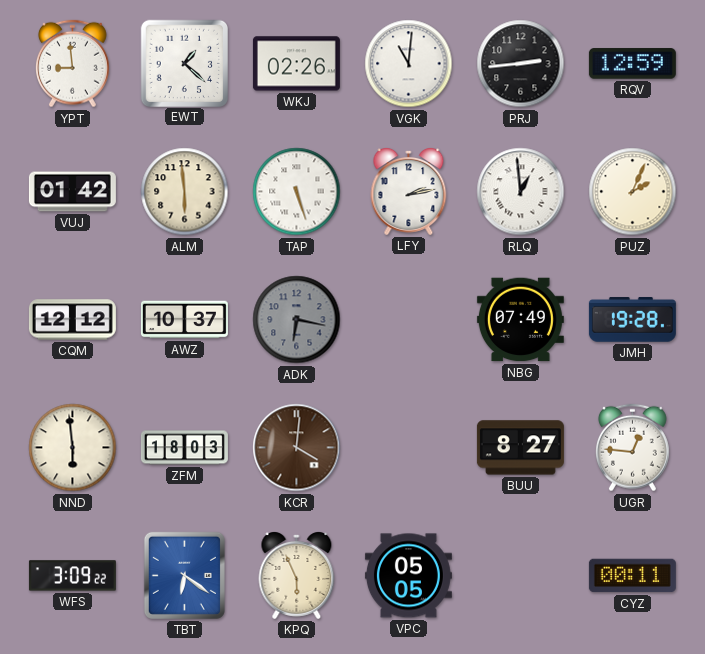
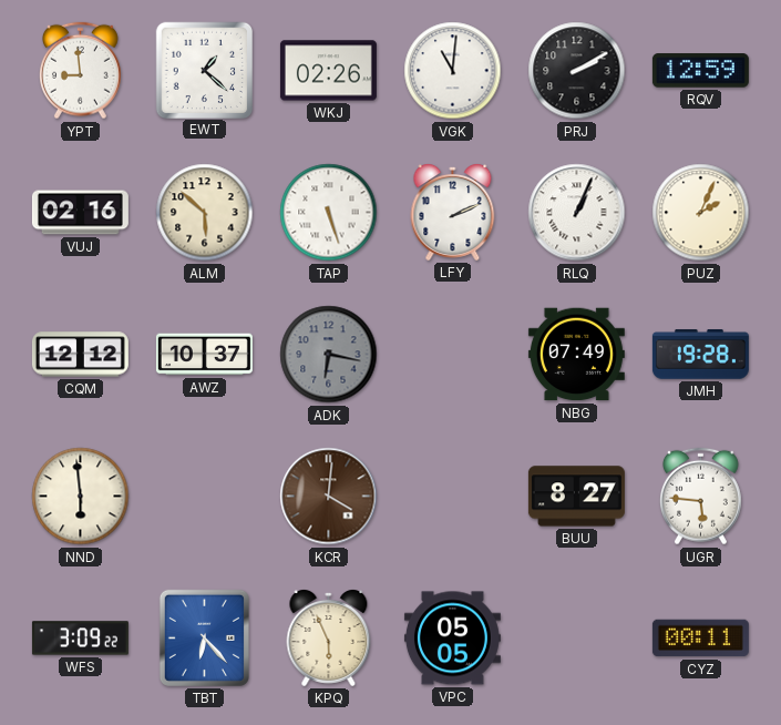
PRJ: 2:44 -> 2:10
VUJ: 01:42 -> 02:16
ALM: 5:59 -> 5:52
LFY: 2:13 -> 2:11
RLQ: 12:59 -> 1:04
ZFM: 18:03 -> none
UGR: 12:46 -> 5:46
TBT: 6:21 -> 6:23
